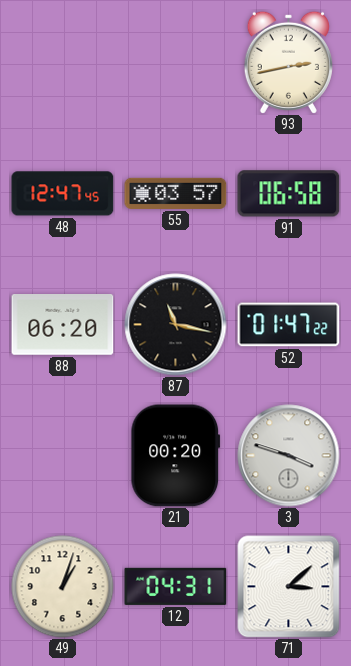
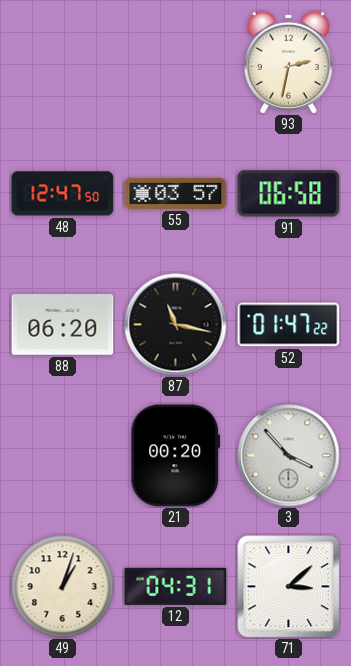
93: 2:43 -> 2:32
48: 12:47:45 -> 12:47:50
3: 3:48 -> 3:53
